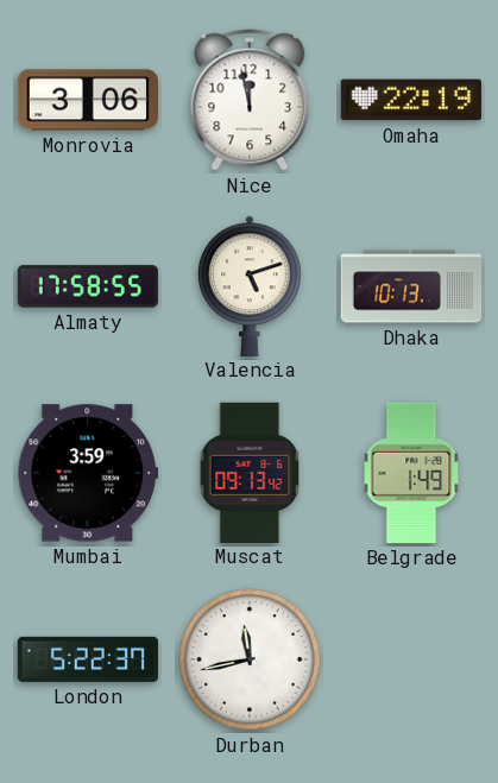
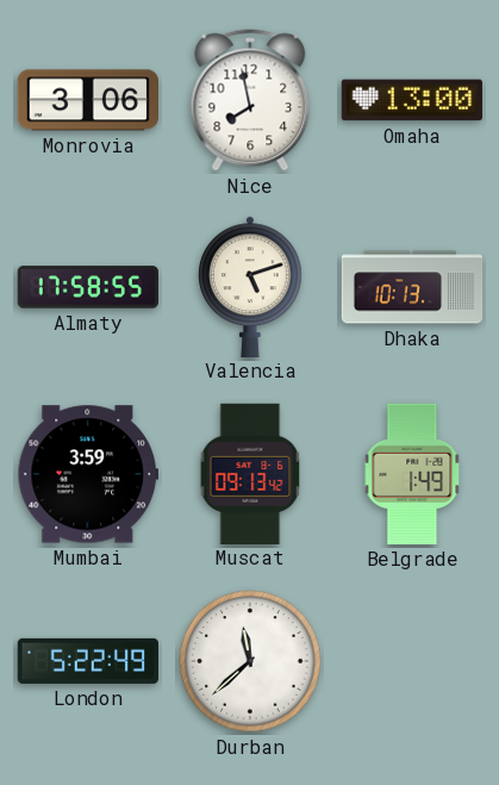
Nice: 11:58 -> 7:58
Omaha: 22:19 -> 13:00
London: 5:22:37 -> 5:22:49
Durban: 11:43 -> 11:38
